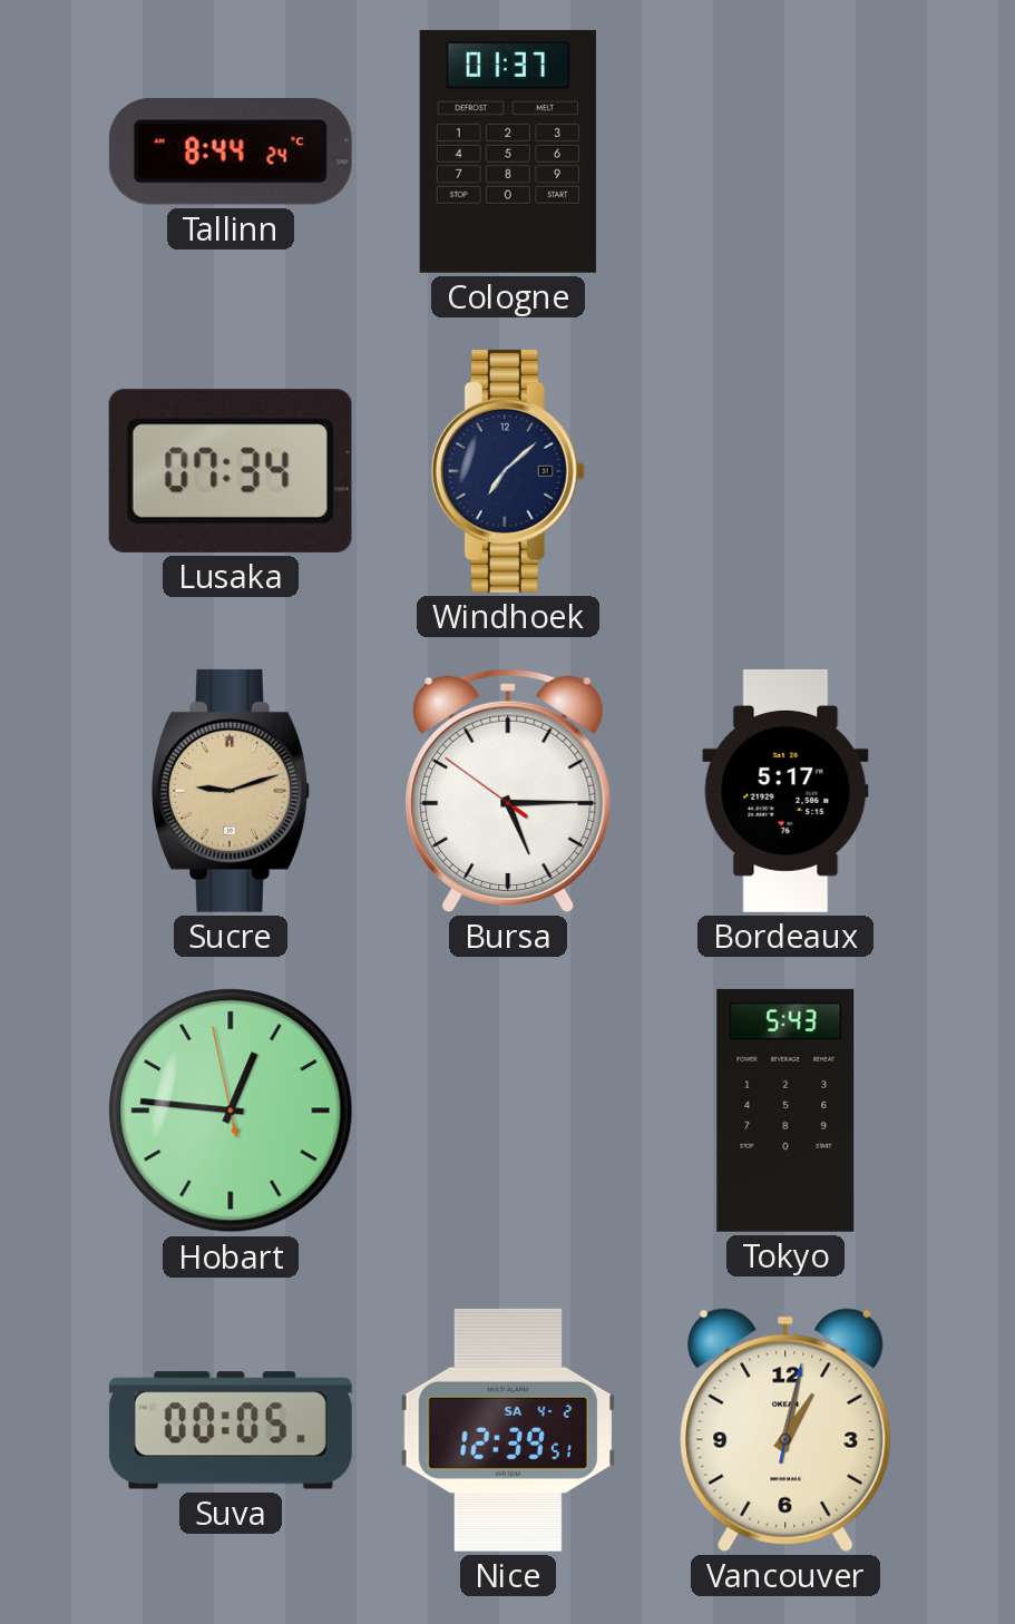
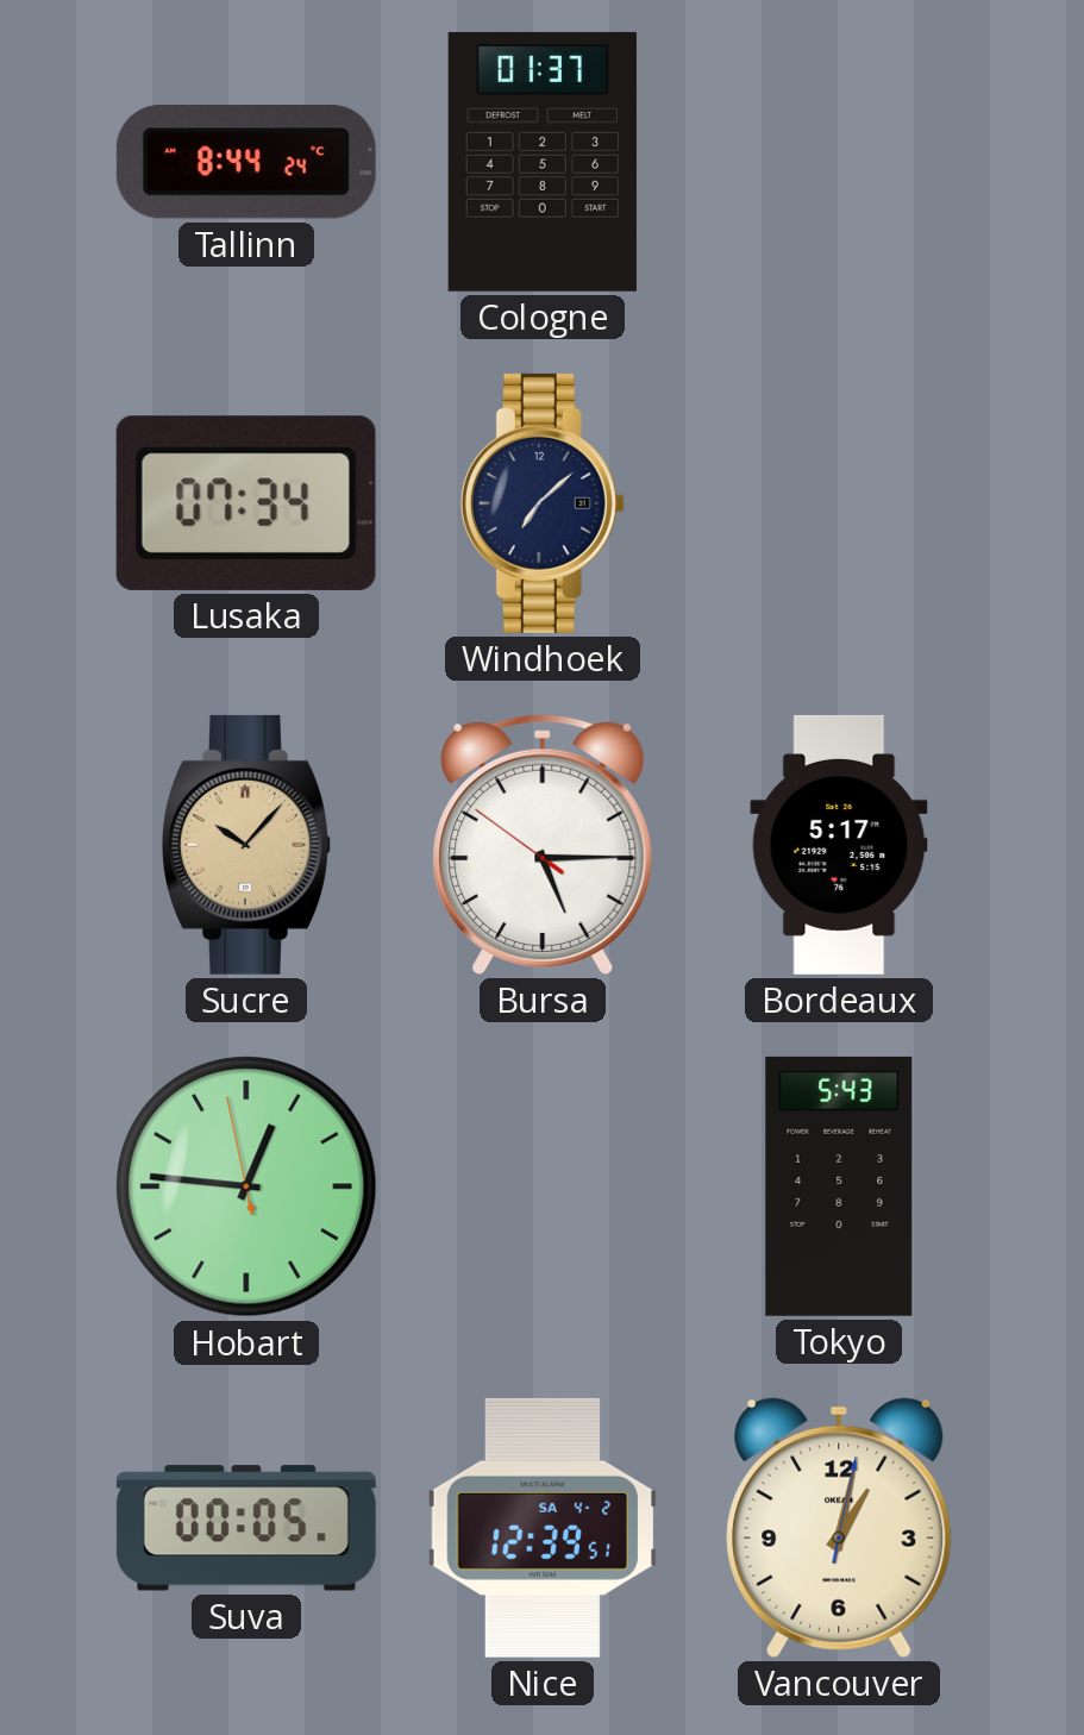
Sucre: 9:12 -> 10:07
